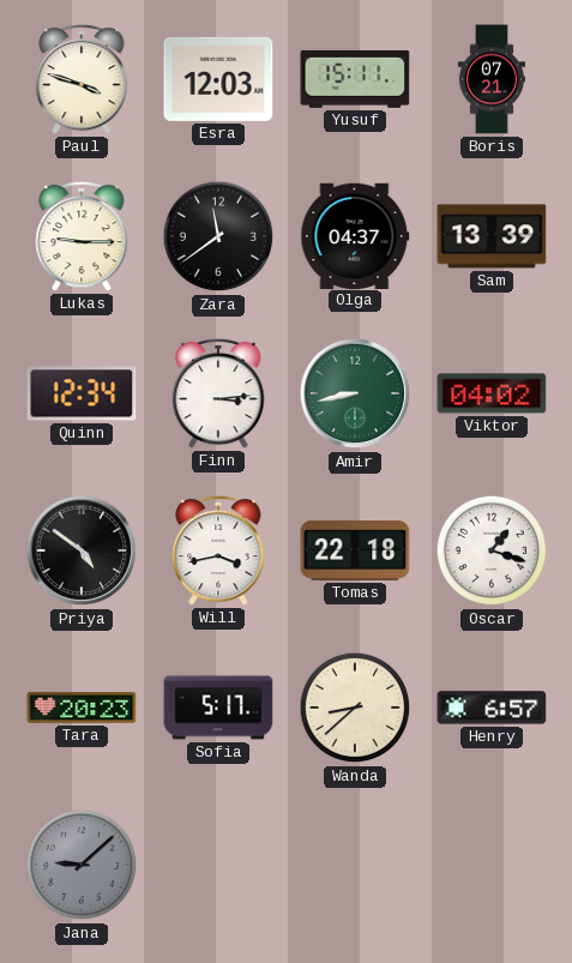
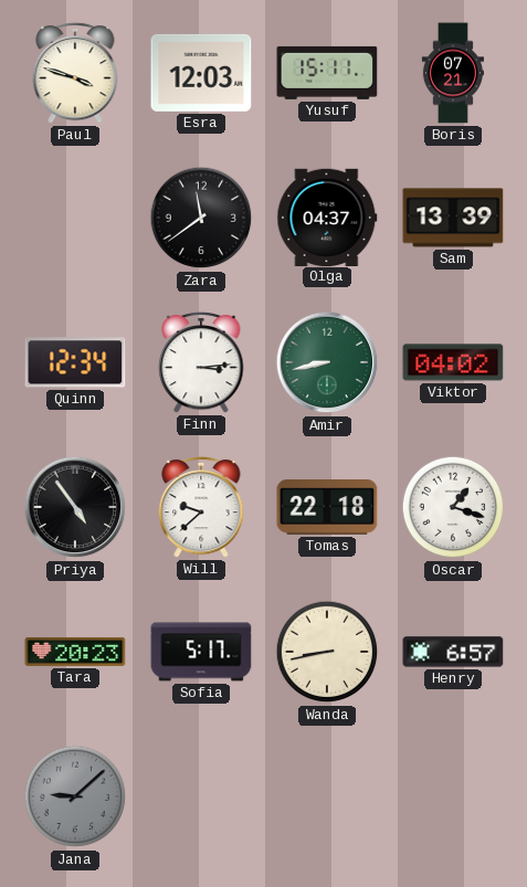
Lukas: 9:15 -> none
Priya: 4:51 -> 4:54
Will: 3:43 -> 9:38
Wanda: 8:38 -> 8:43
